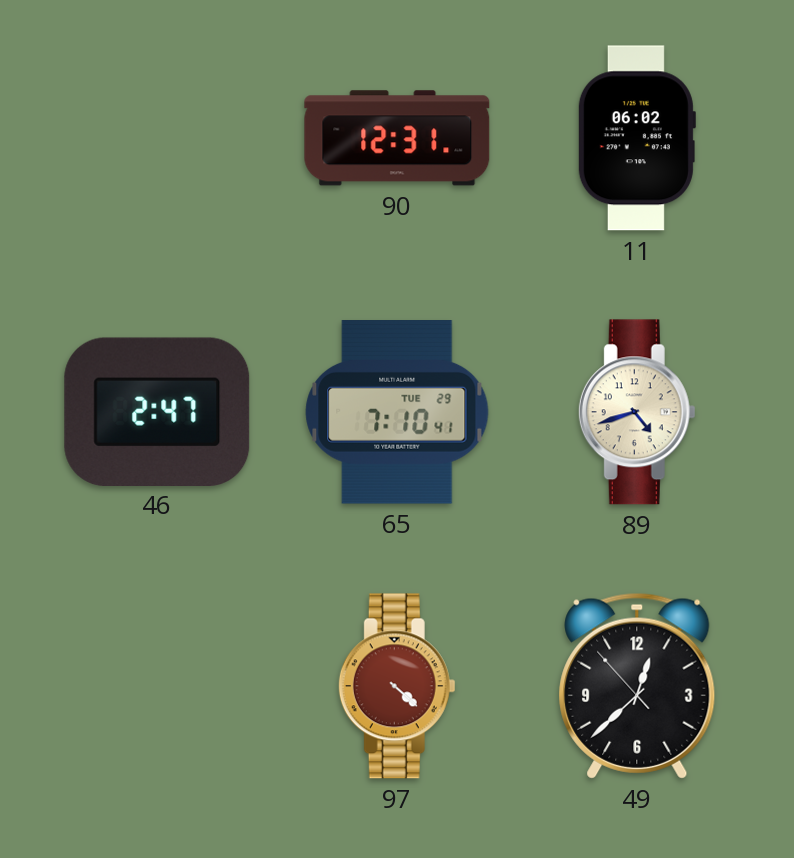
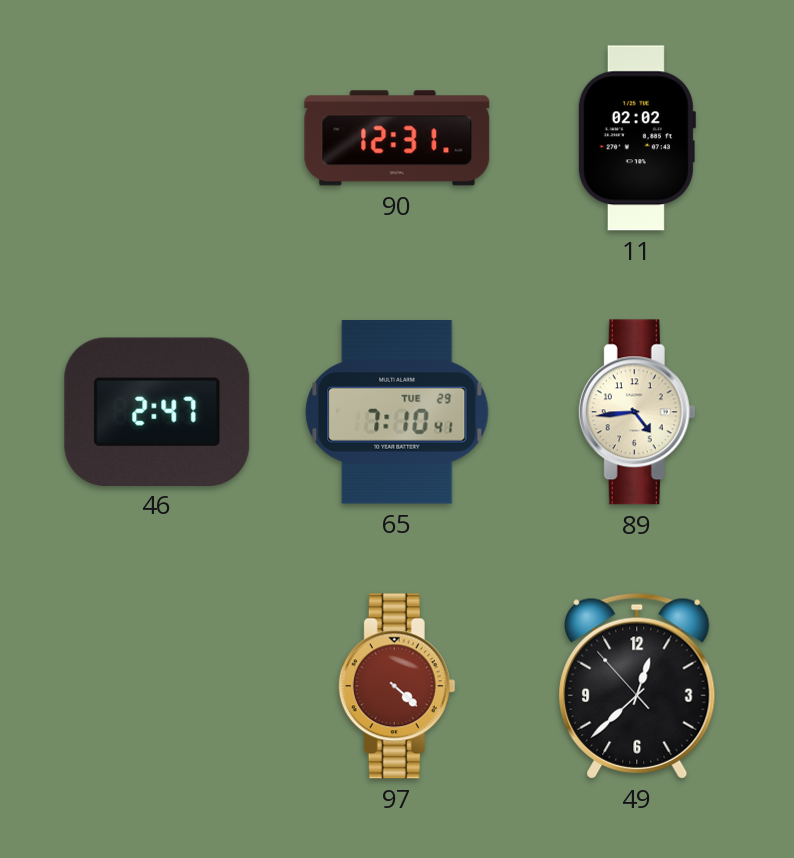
11: 06:02 -> 02:02
89: 4:42 -> 4:44
